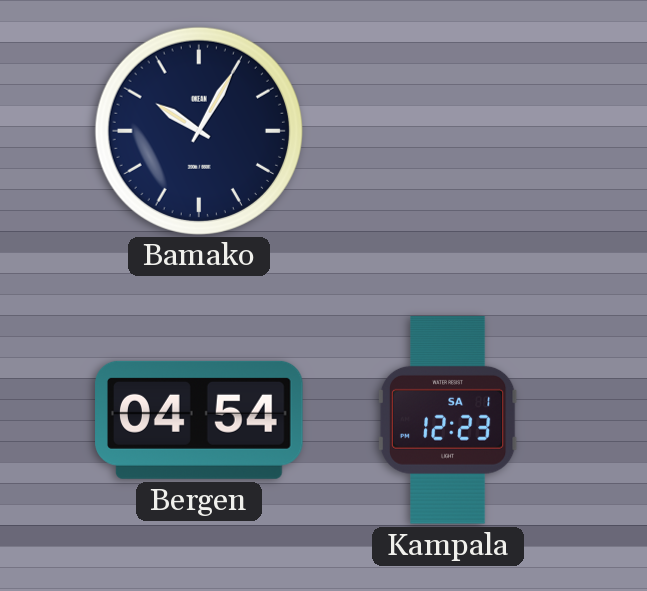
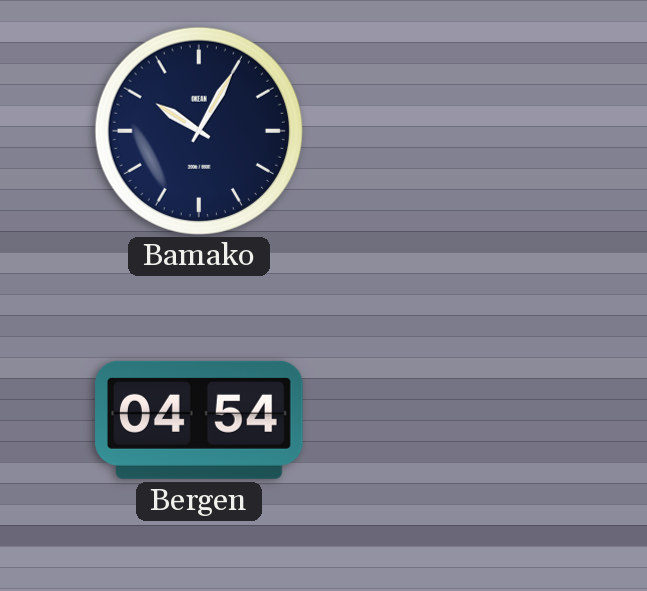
Kampala: 12:23 -> none
